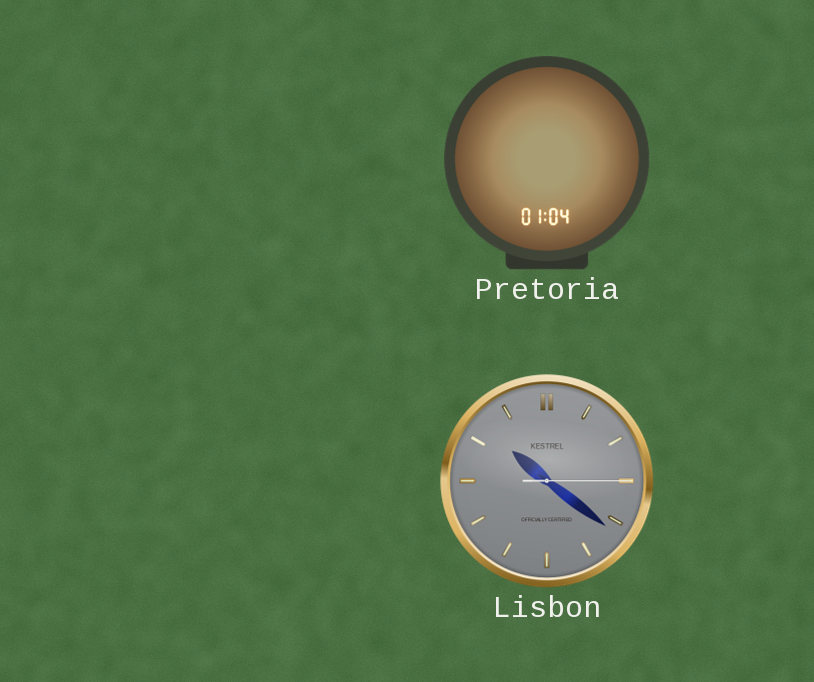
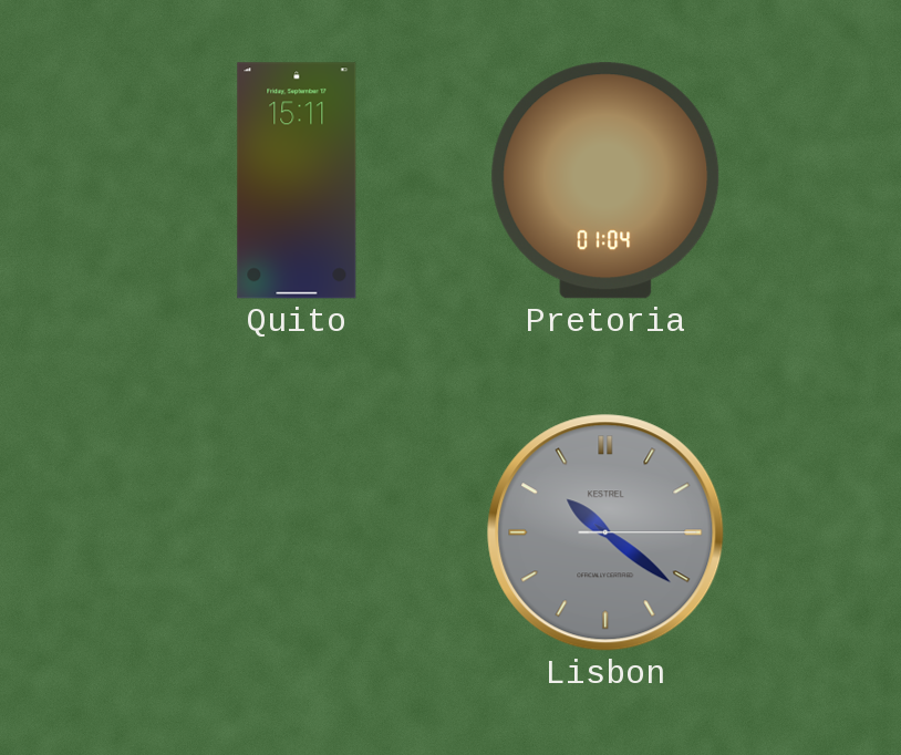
Quito: none -> 15:11
